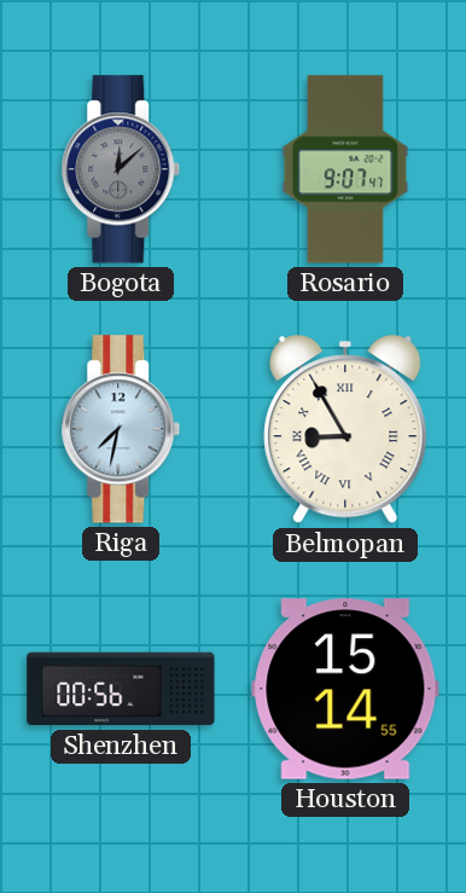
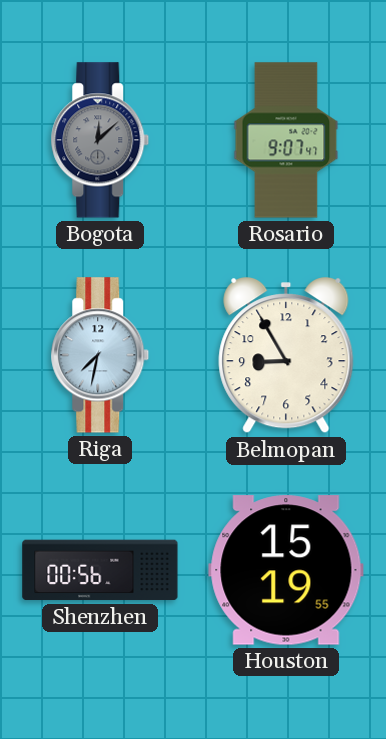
Belmopan numerals: Roman -> Arabic
Houston: 15:14 -> 15:19
